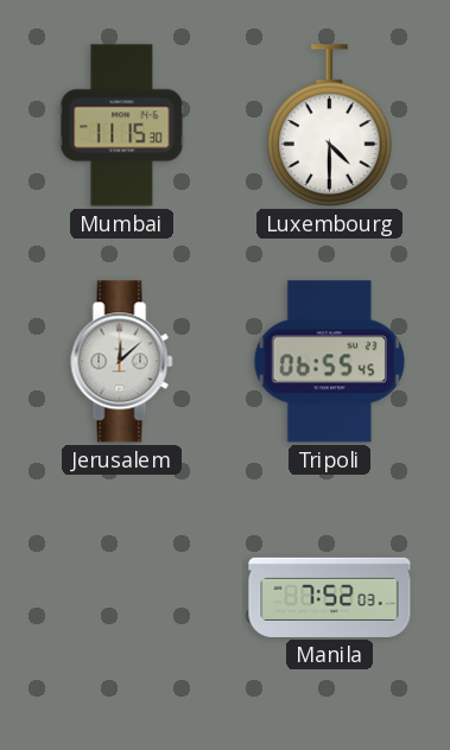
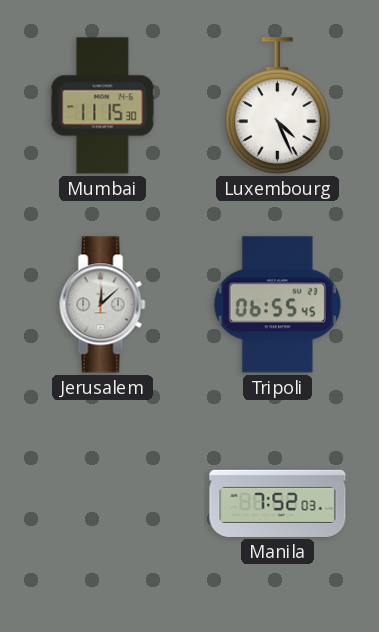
Luxembourg: 4:30 -> 4:26
